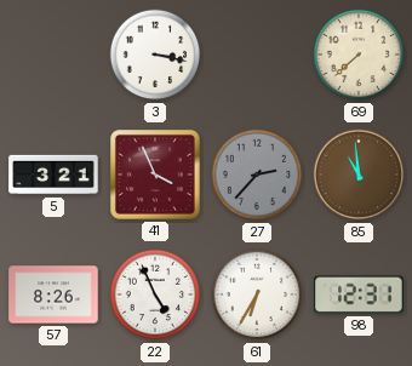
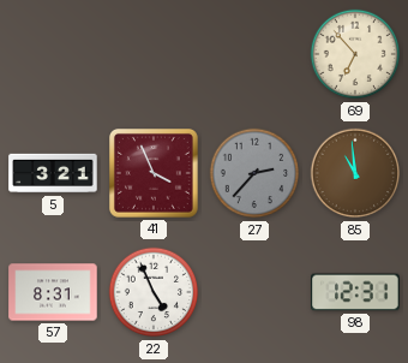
3: 3:17 -> none
69: 7:38 -> 6:53
57: 8:26 -> 8:31
61: 6:35 -> none
